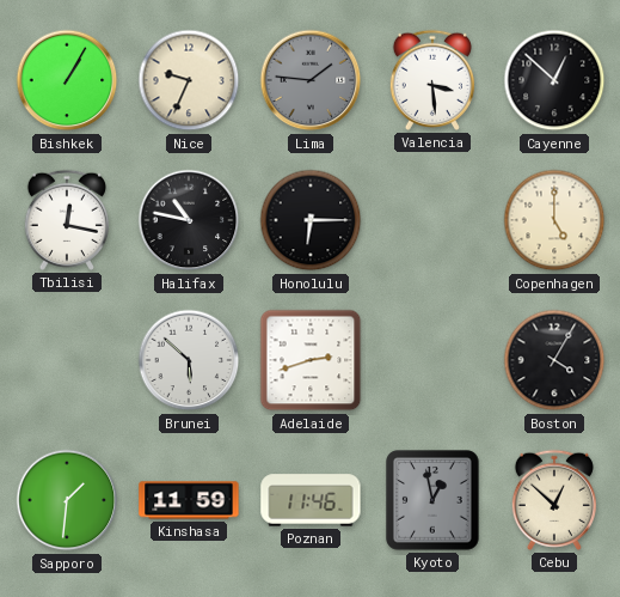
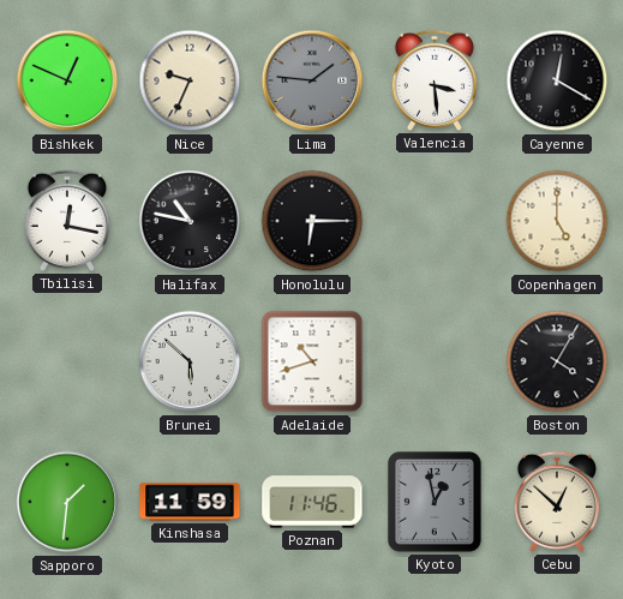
Bishkek: 1:05 -> 12:49
Cayenne: 12:52 -> 12:20
Adelaide: 2:42 -> 10:42
